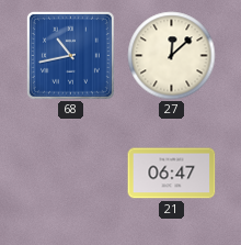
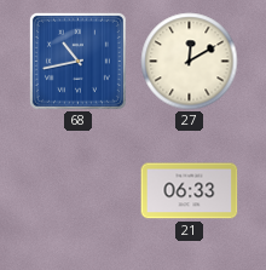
27: 12:08 -> 12:10
21: 06:47 -> 06:33
